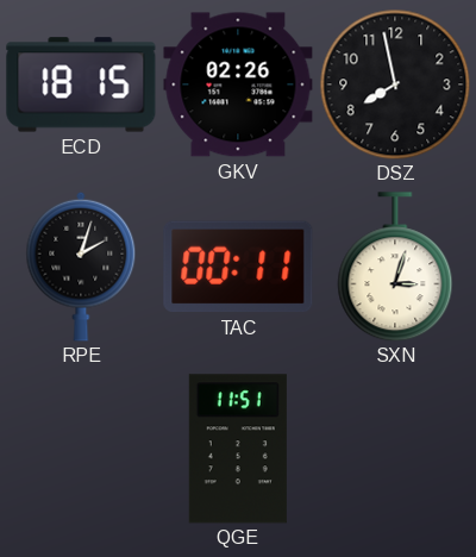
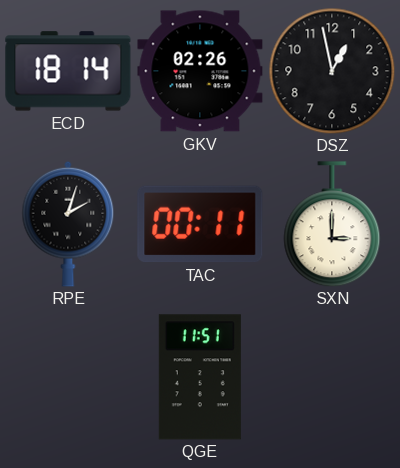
ECD: 18:15 -> 18:14
DSZ: 7:58 -> 12:58
SXN: 3:03 -> 3:00
